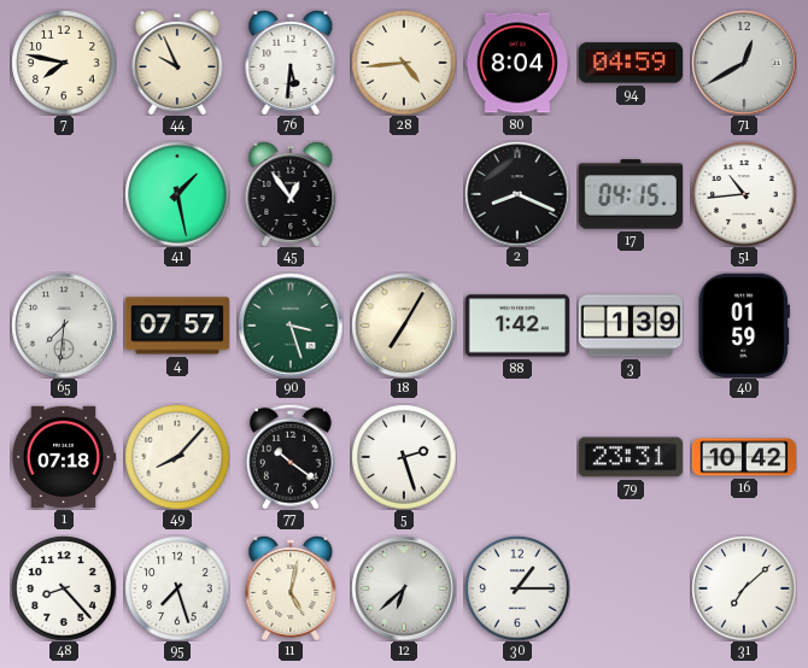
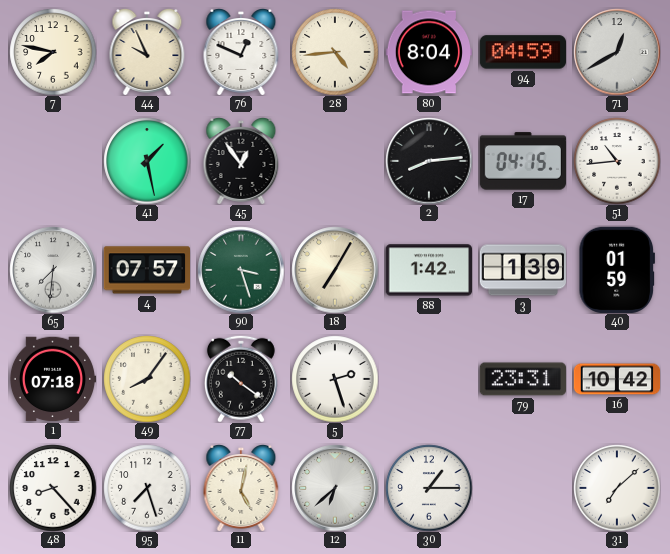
76: 5:31 -> 12:49
2: 8:19 -> 8:14
49: 8:07 -> 8:06
